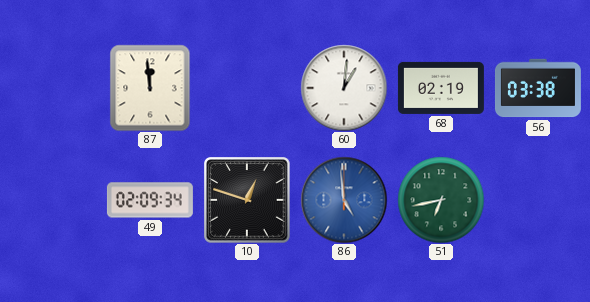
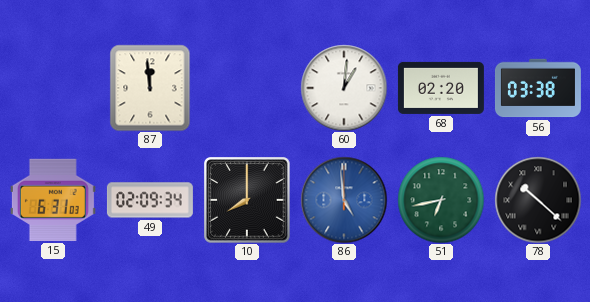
68: 02:19 -> 02:20
15: none -> 6:31
10: 12:48 -> 8:00
78: none -> 10:22
